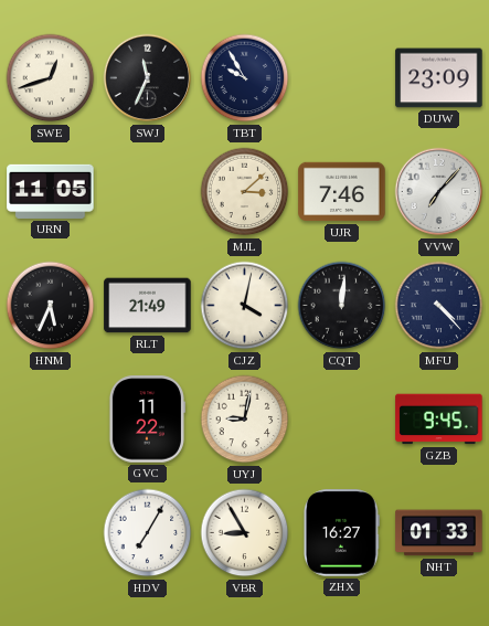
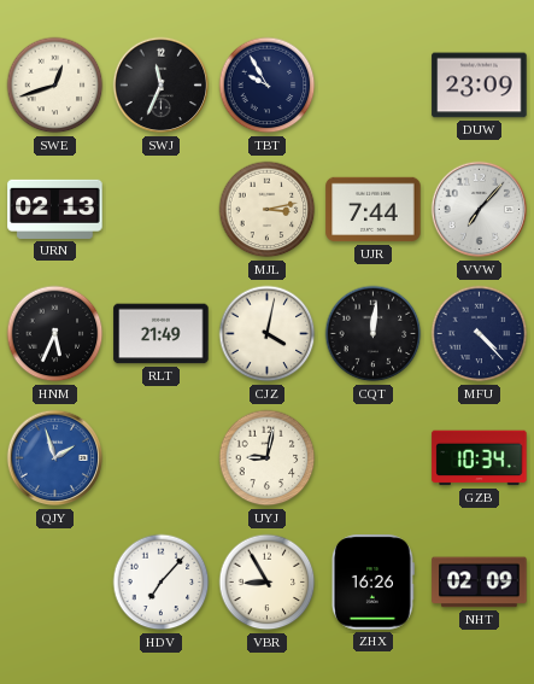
URN: 11:05 -> 02:13
MJL: 3:08 -> 3:13
UJR: 7:46 -> 7:44
QJY: none -> 1:57
GVC: 11:22 -> none
GZB: 9:45 -> 10:34
HDV: 7:05 -> 7:07
ZHX: 16:27 -> 16:26
NHT: 01:33 -> 02:09
